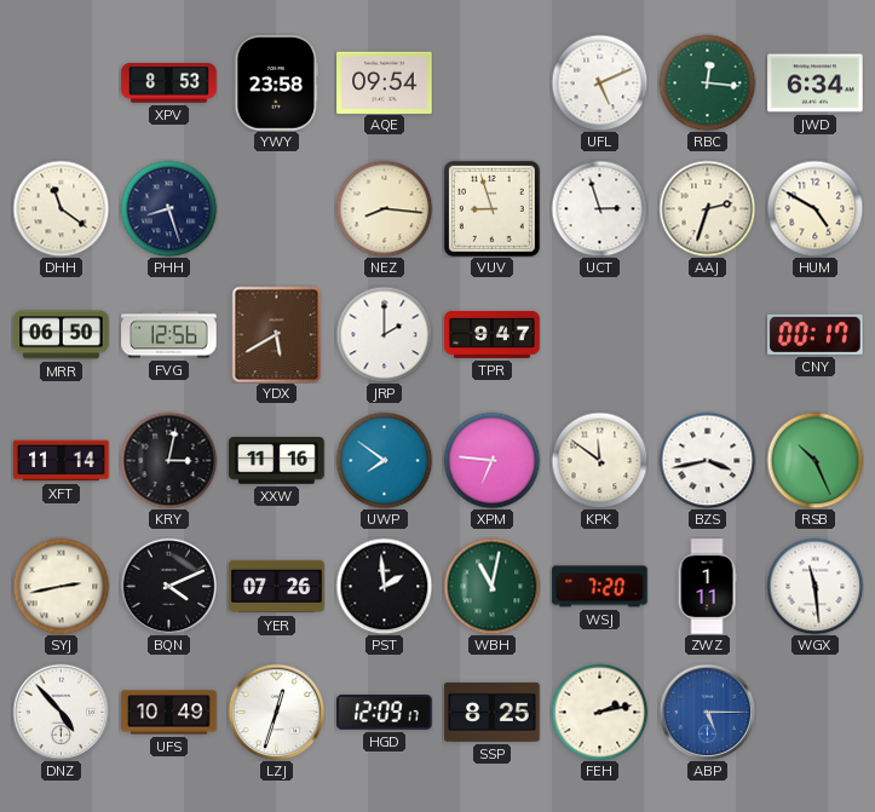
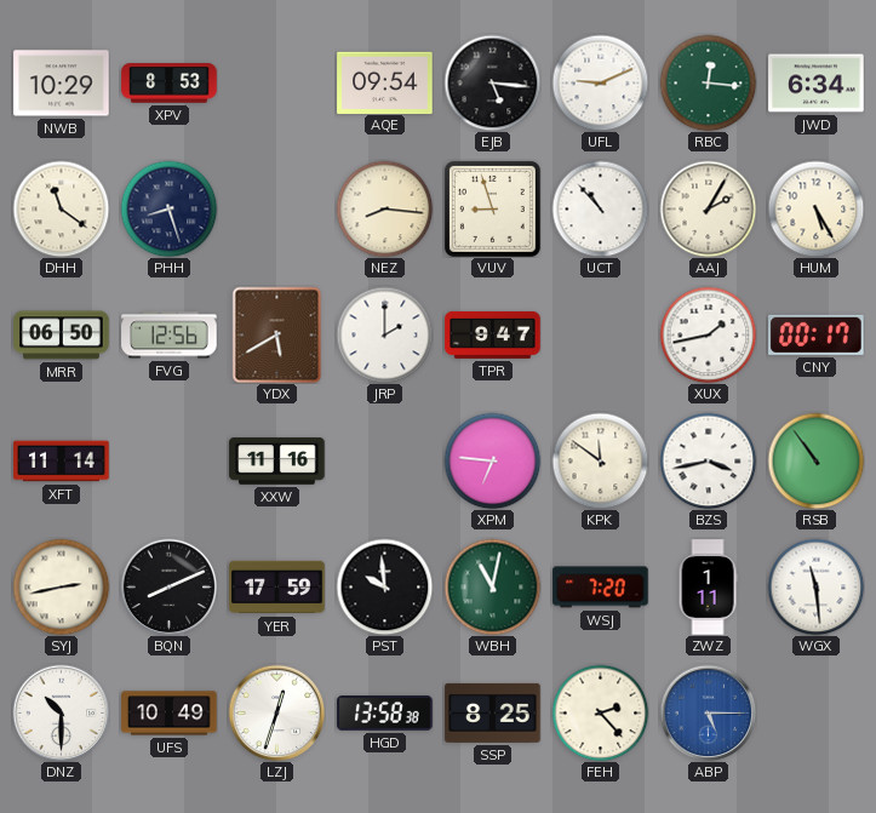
NWB: none -> 10:29
YWY: 23:58 -> none
EJB: none -> 5:16
UFL: 5:11 -> 9:11
UCT: 2:57 -> 10:53
AAJ: 2:33 -> 2:05
HUM: 4:50 -> 5:25
XUX: none -> 1:43
KRY: 3:02 -> none
UWP: 7:51 -> none
RSB: 10:26 -> 10:54
BQN: 4:11 -> 8:11
YER: 07:26 -> 17:59
PST: 1:59 -> 9:59
DNZ: 4:53 -> 10:30
HGD: 12:09 -> 13:58
FEH: 2:13 -> 2:23
